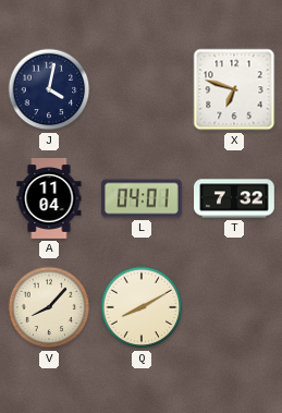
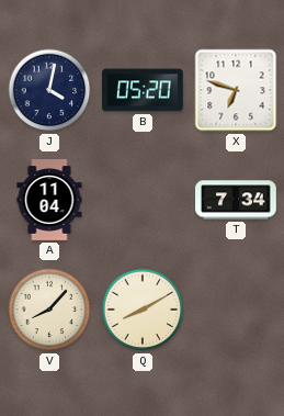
B: none -> 05:20
L: 04:01 -> none
T: 7:32 -> 7:34
